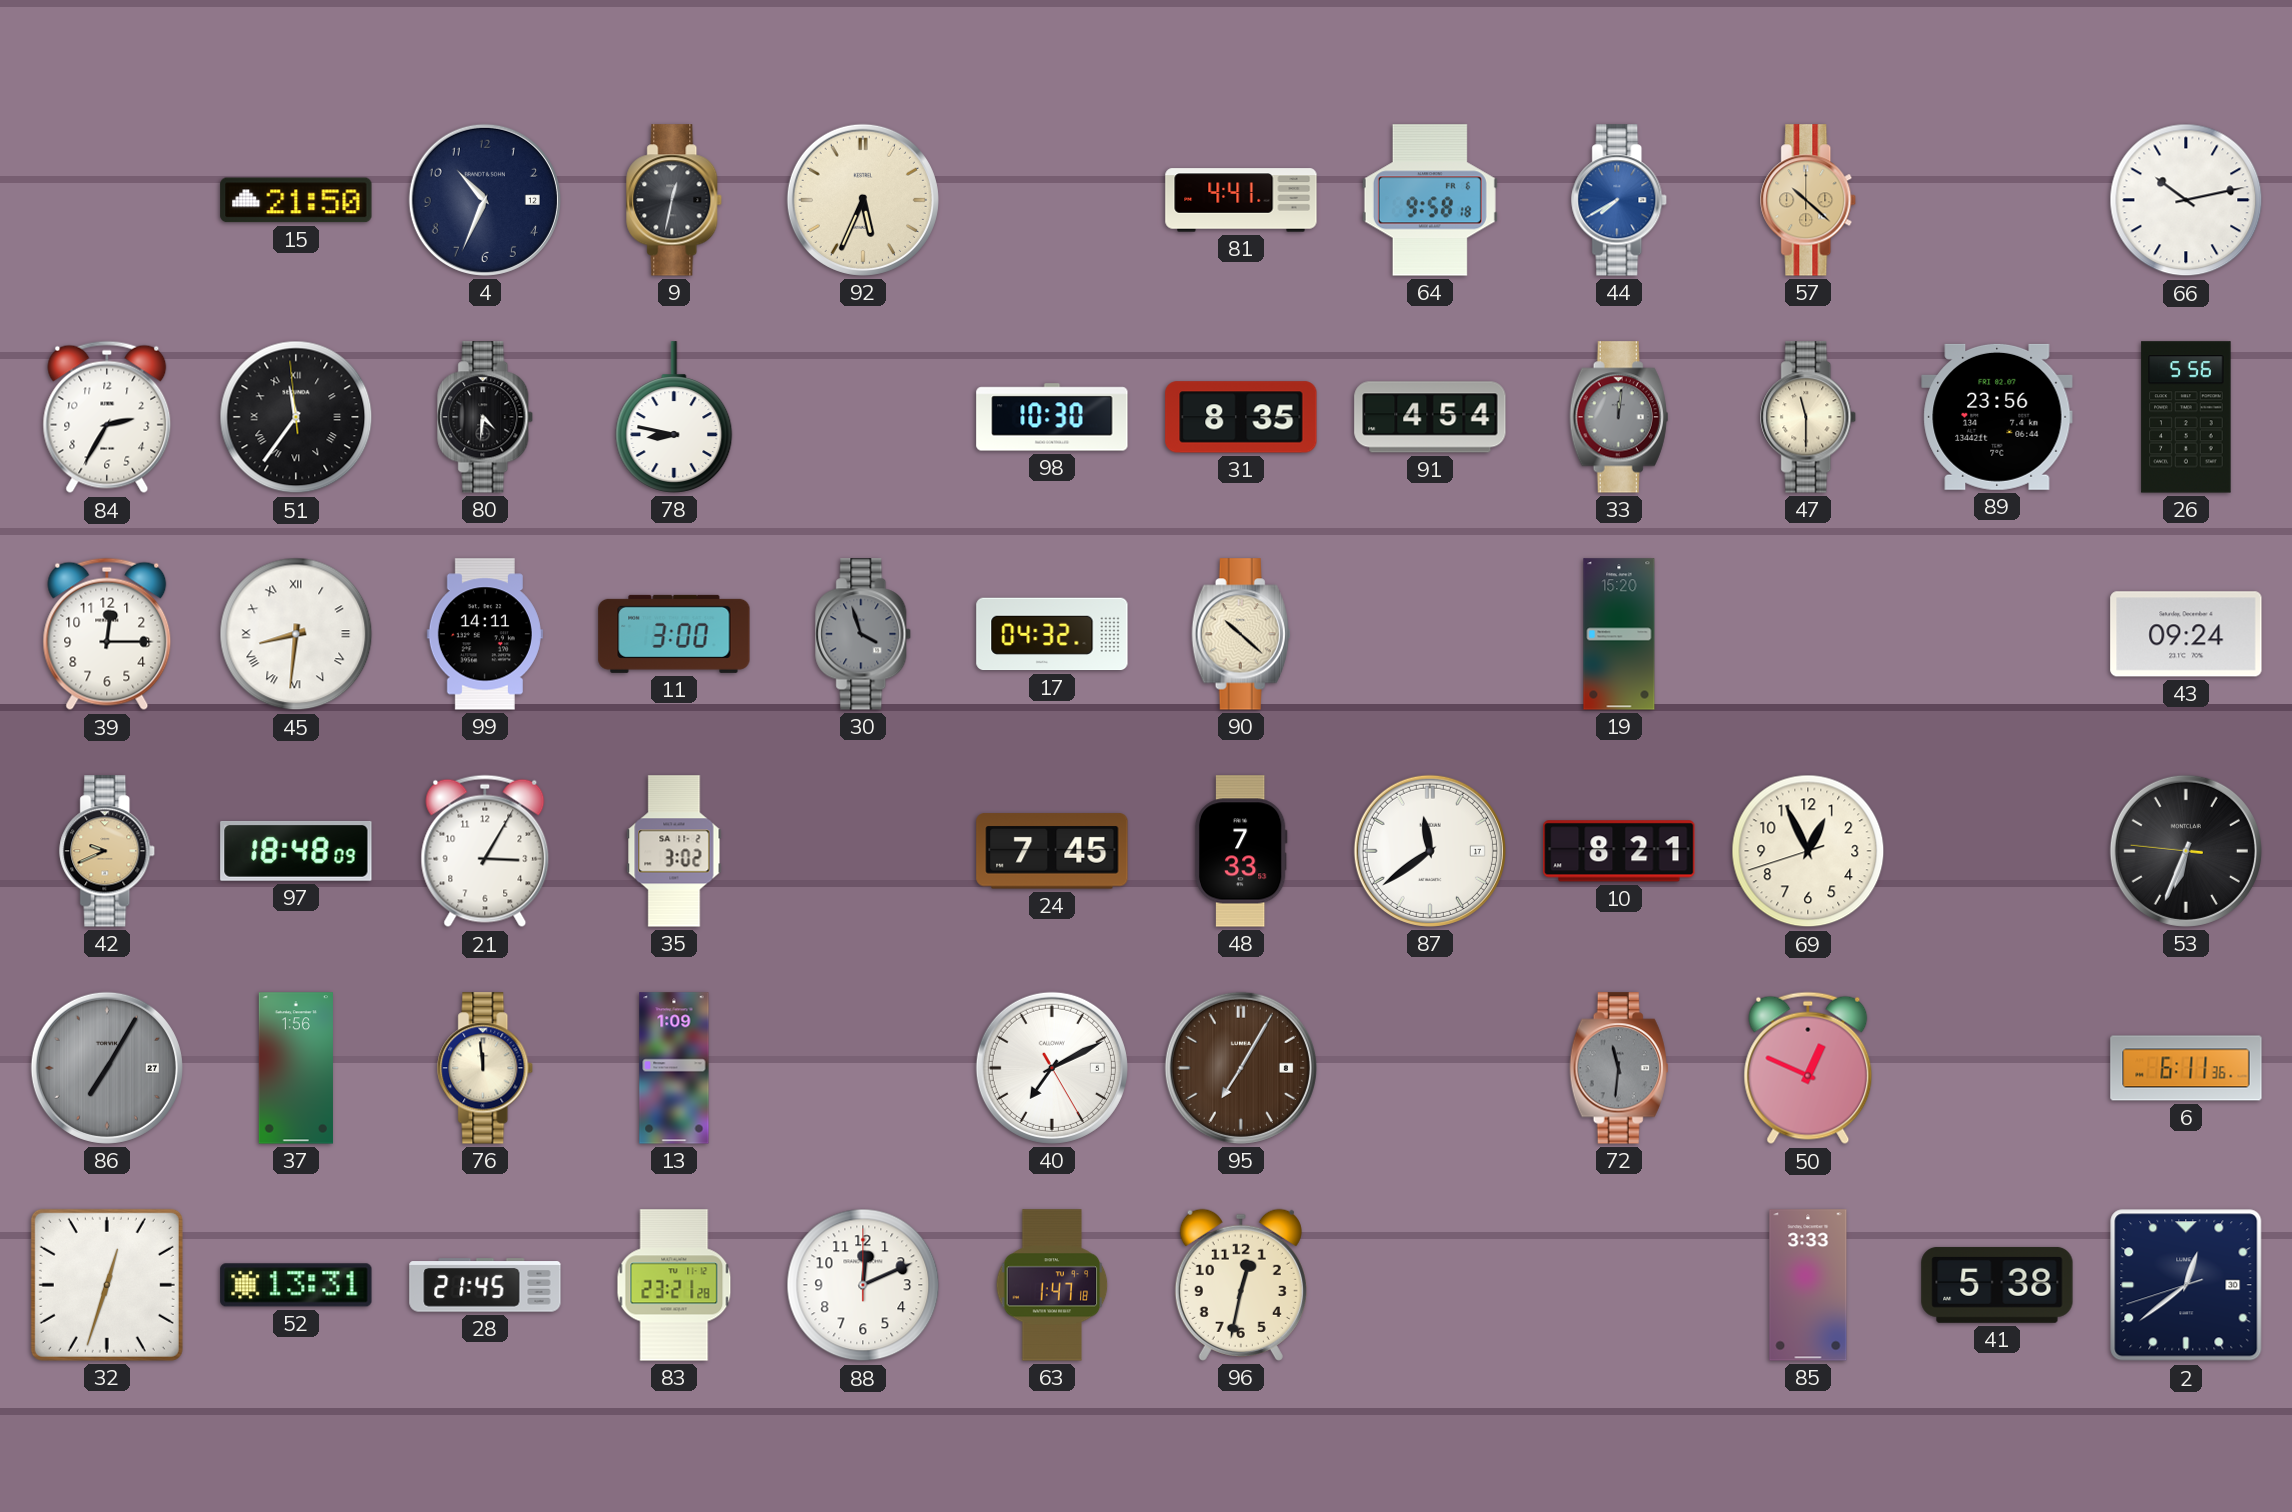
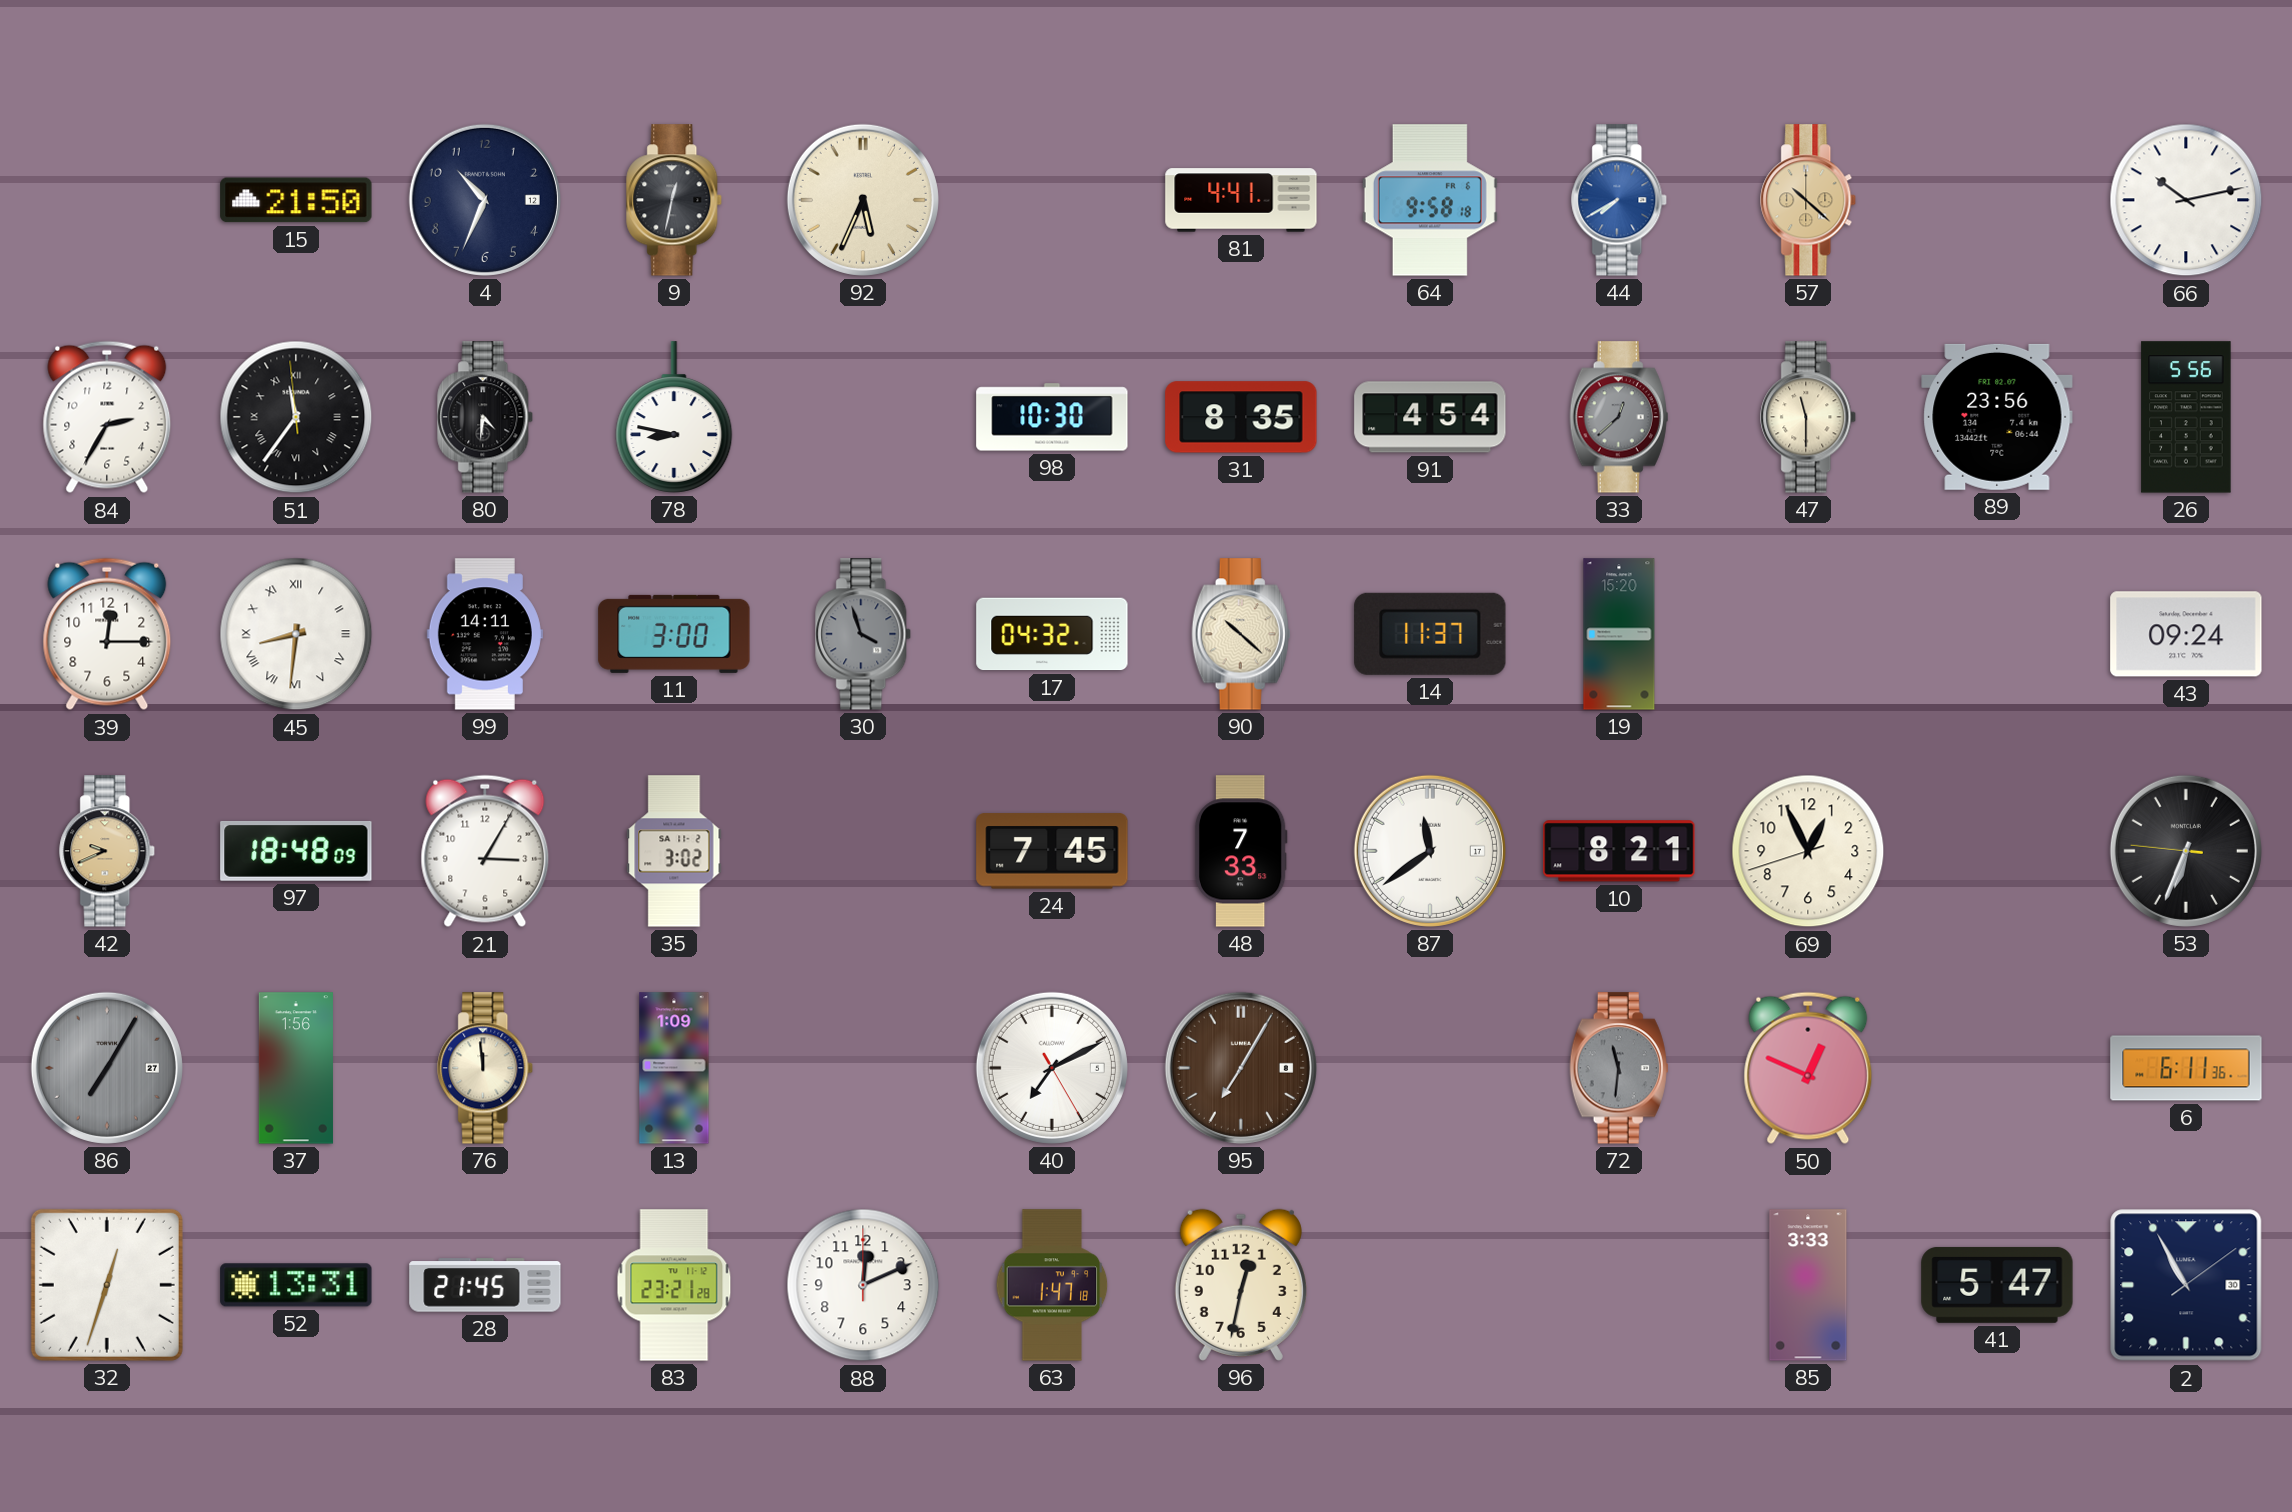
33: 12:01 -> 12:38
14: none -> 11:37
41: 5:38 -> 5:47
2: 12:38 -> 10:55
